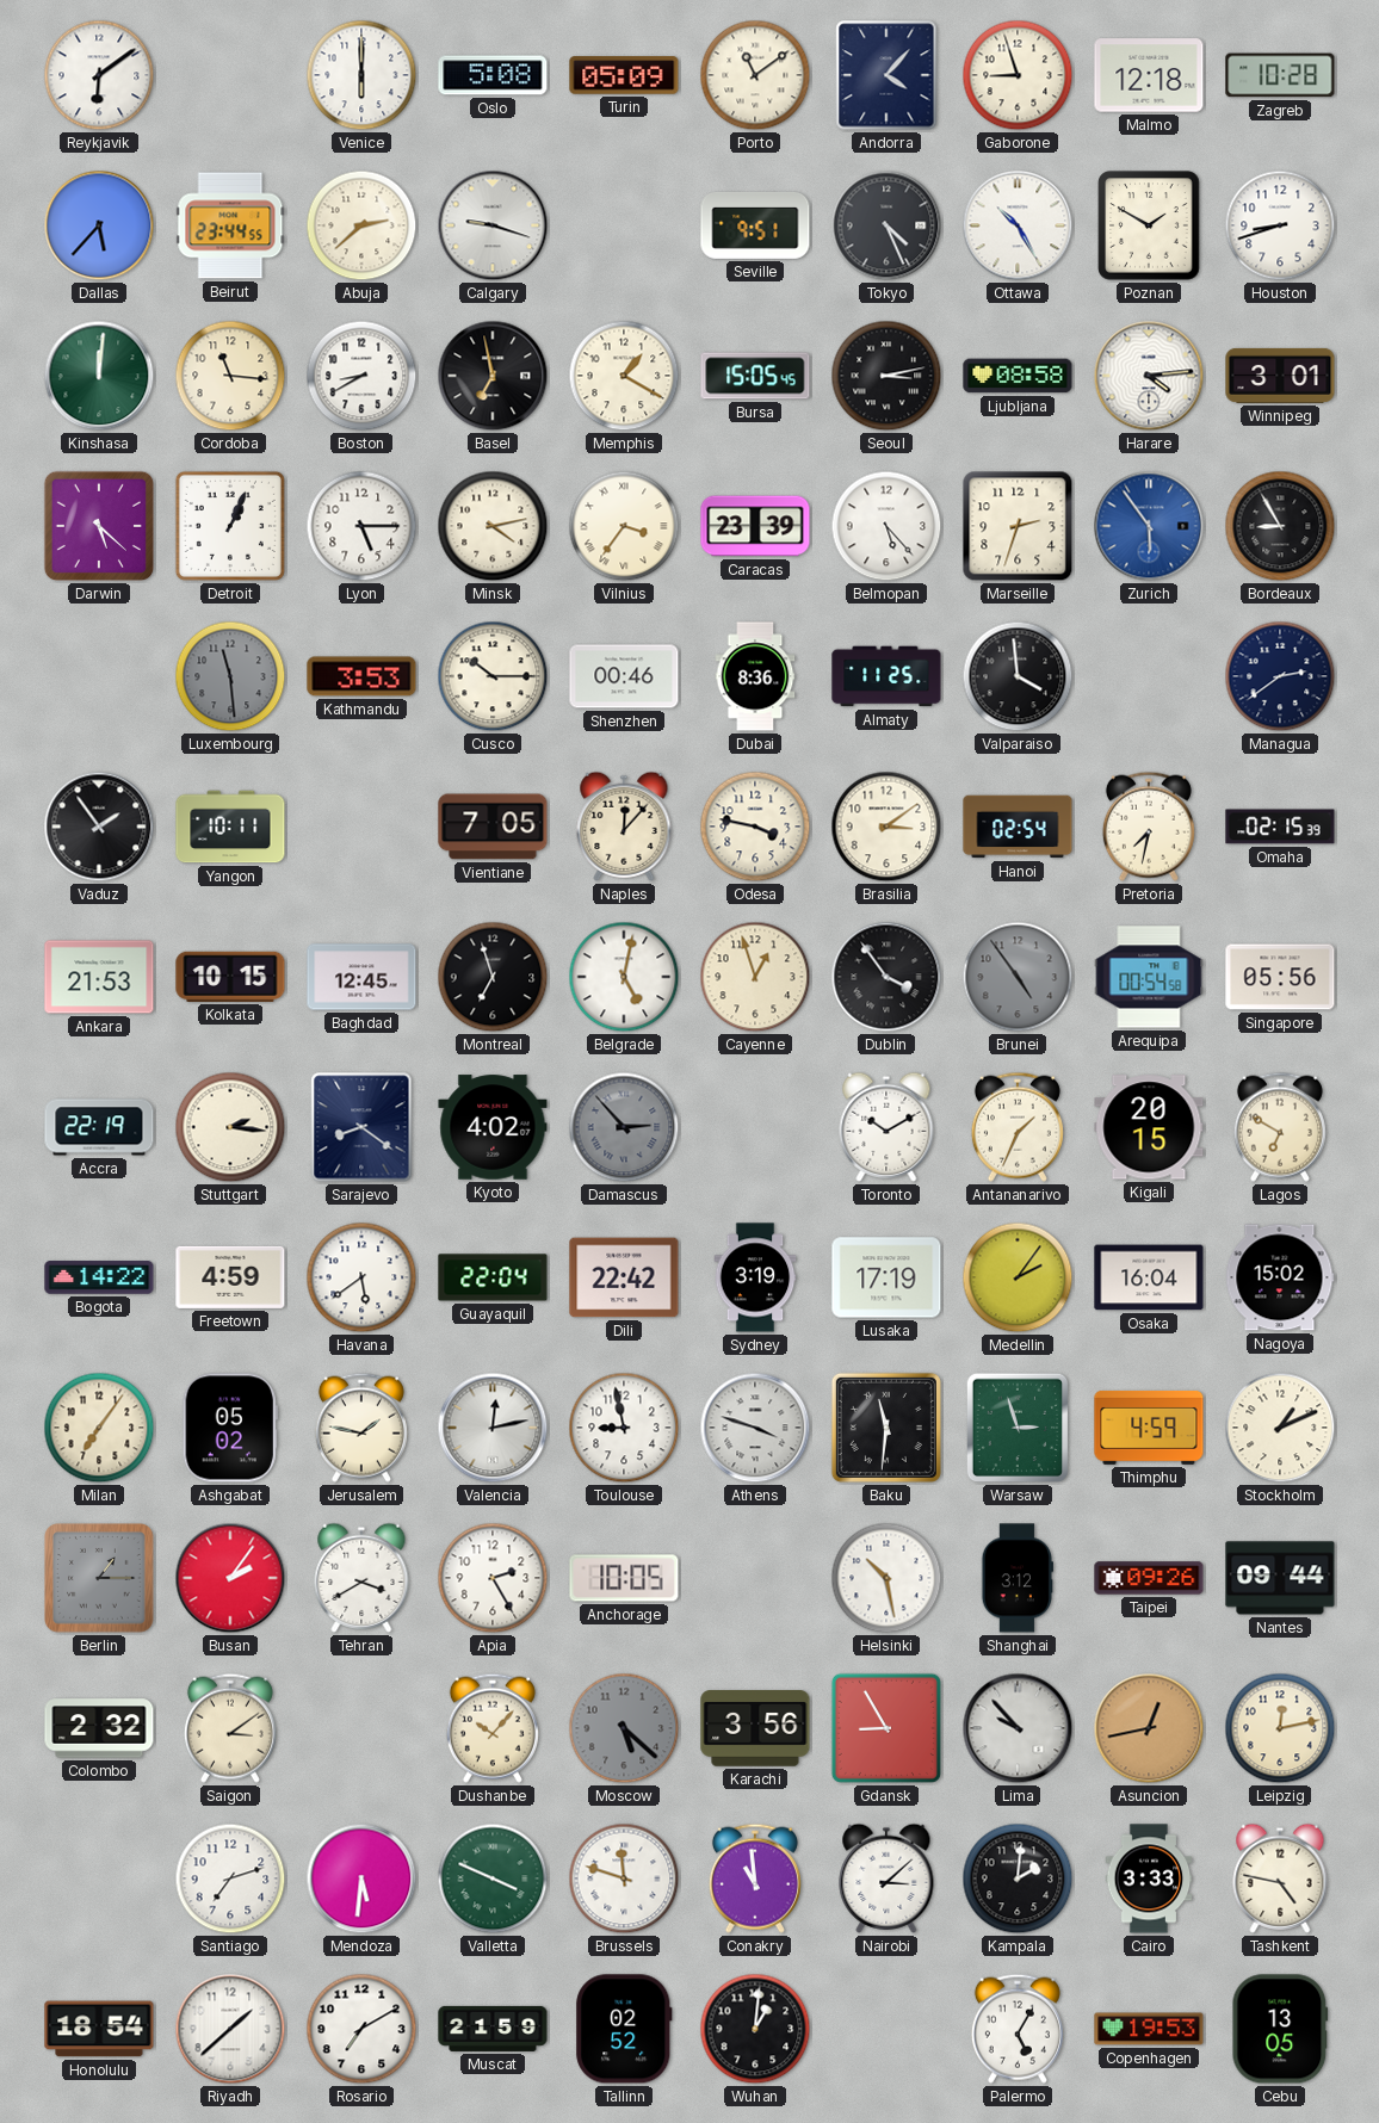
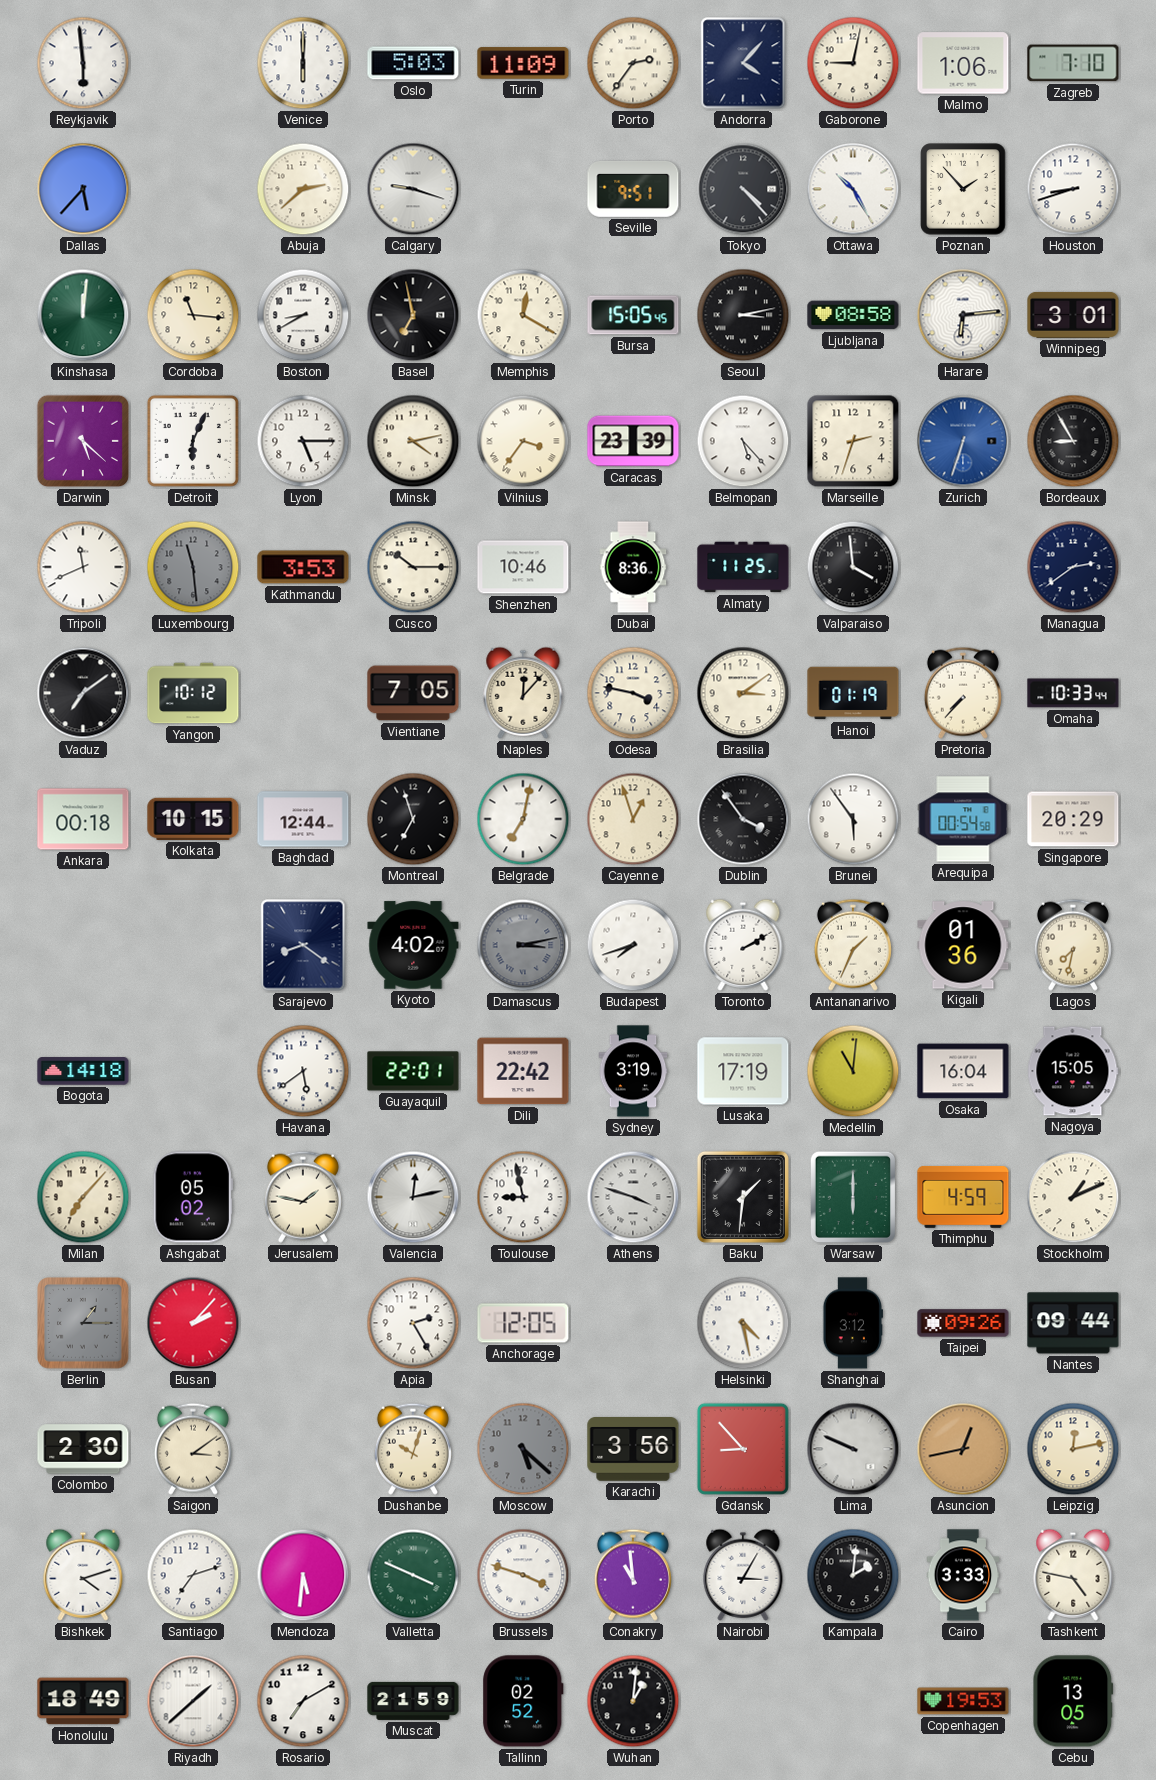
Reykjavik: 6:09 -> 5:59
Oslo: 5:08 -> 5:03
Turin: 05:09 -> 11:09
Porto: 11:09 -> 2:36
Gaborone: 8:57 -> 9:02
Malmo: 12:18 -> 1:06
Zagreb: 10:28 -> 7:10
Beirut: 23:44 -> none
Tokyo: 4:26 -> 4:23
Poznan: 1:50 -> 1:53
Memphis: 1:20 -> 12:20
Harare: 4:14 -> 6:14
Detroit: 1:04 -> 6:04
Zurich: 5:54 -> 6:33
Tripoli: none -> 11:41
Shenzhen: 00:46 -> 10:46
Vaduz: 1:54 -> 7:09
Yangon: 10:11 -> 10:12
Hanoi: 02:54 -> 01:19
Pretoria: 7:32 -> 7:37
Omaha: 02:15 -> 10:33
Ankara: 21:53 -> 00:18
Baghdad: 12:45 -> 12:44
Belgrade: 5:02 -> 7:02
Brunei: 4:54 -> 5:54
Brunei dial: grey -> white
Singapore: 05:56 -> 20:29
Accra: 22:19 -> none
Stuttgart: 2:16 -> none
Damascus: 2:53 -> 3:13
Budapest: none -> 7:42
Toronto: 10:10 -> 2:10
Kigali: 20:15 -> 01:36
Lagos: 6:50 -> 7:32
Bogota: 14:22 -> 14:18
Freetown: 4:59 -> none
Guayaquil: 22:04 -> 22:01
Medellin: 2:06 -> 11:01
Nagoya: 15:02 -> 15:05
Milan: 7:06 -> 7:07
Baku: 11:31 -> 1:31
Warsaw: 2:57 -> 6:00
Busan: 2:06 -> 2:07
Tehran: 3:40 -> none
Anchorage: 10:05 -> 12:05
Helsinki: 10:28 -> 4:28
Colombo: 2:32 -> 2:30
Dushanbe: 10:07 -> 10:03
Gdansk: 8:55 -> 8:53
Lima: 9:53 -> 9:49
Bishkek: none -> 4:12
Brussels: 11:48 -> 3:48
Nairobi: 3:08 -> 3:05
Honolulu: 18:54 -> 18:49
Palermo: 5:05 -> none
